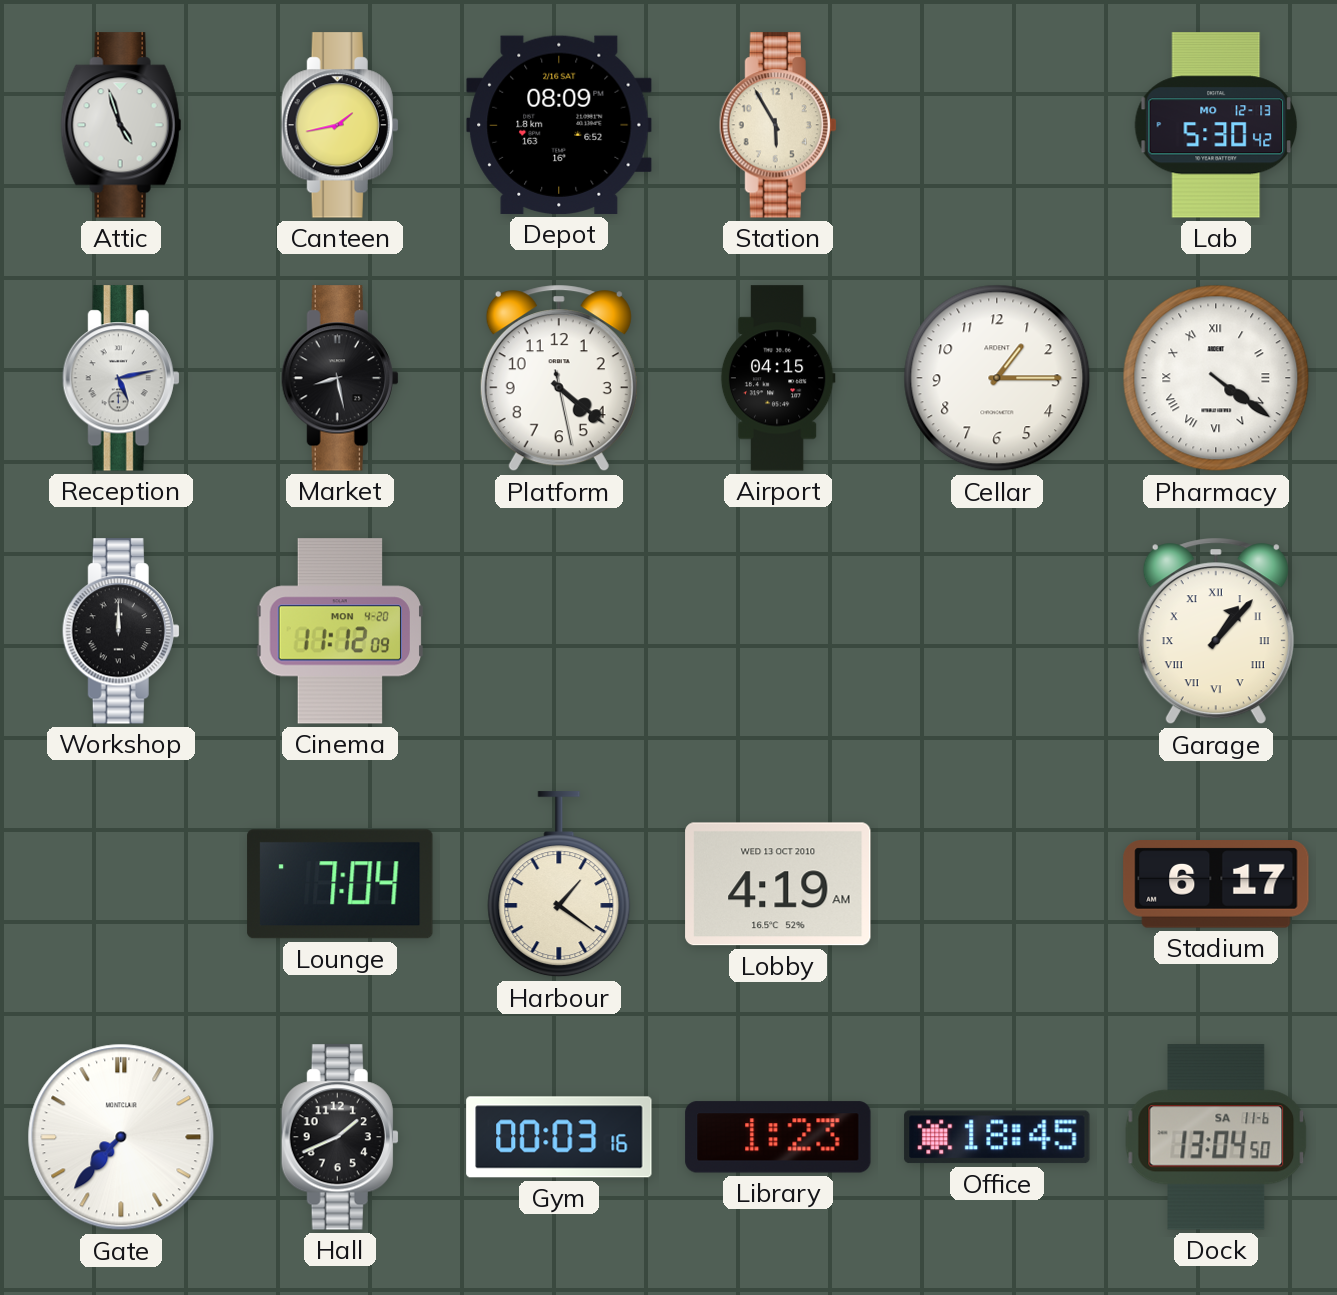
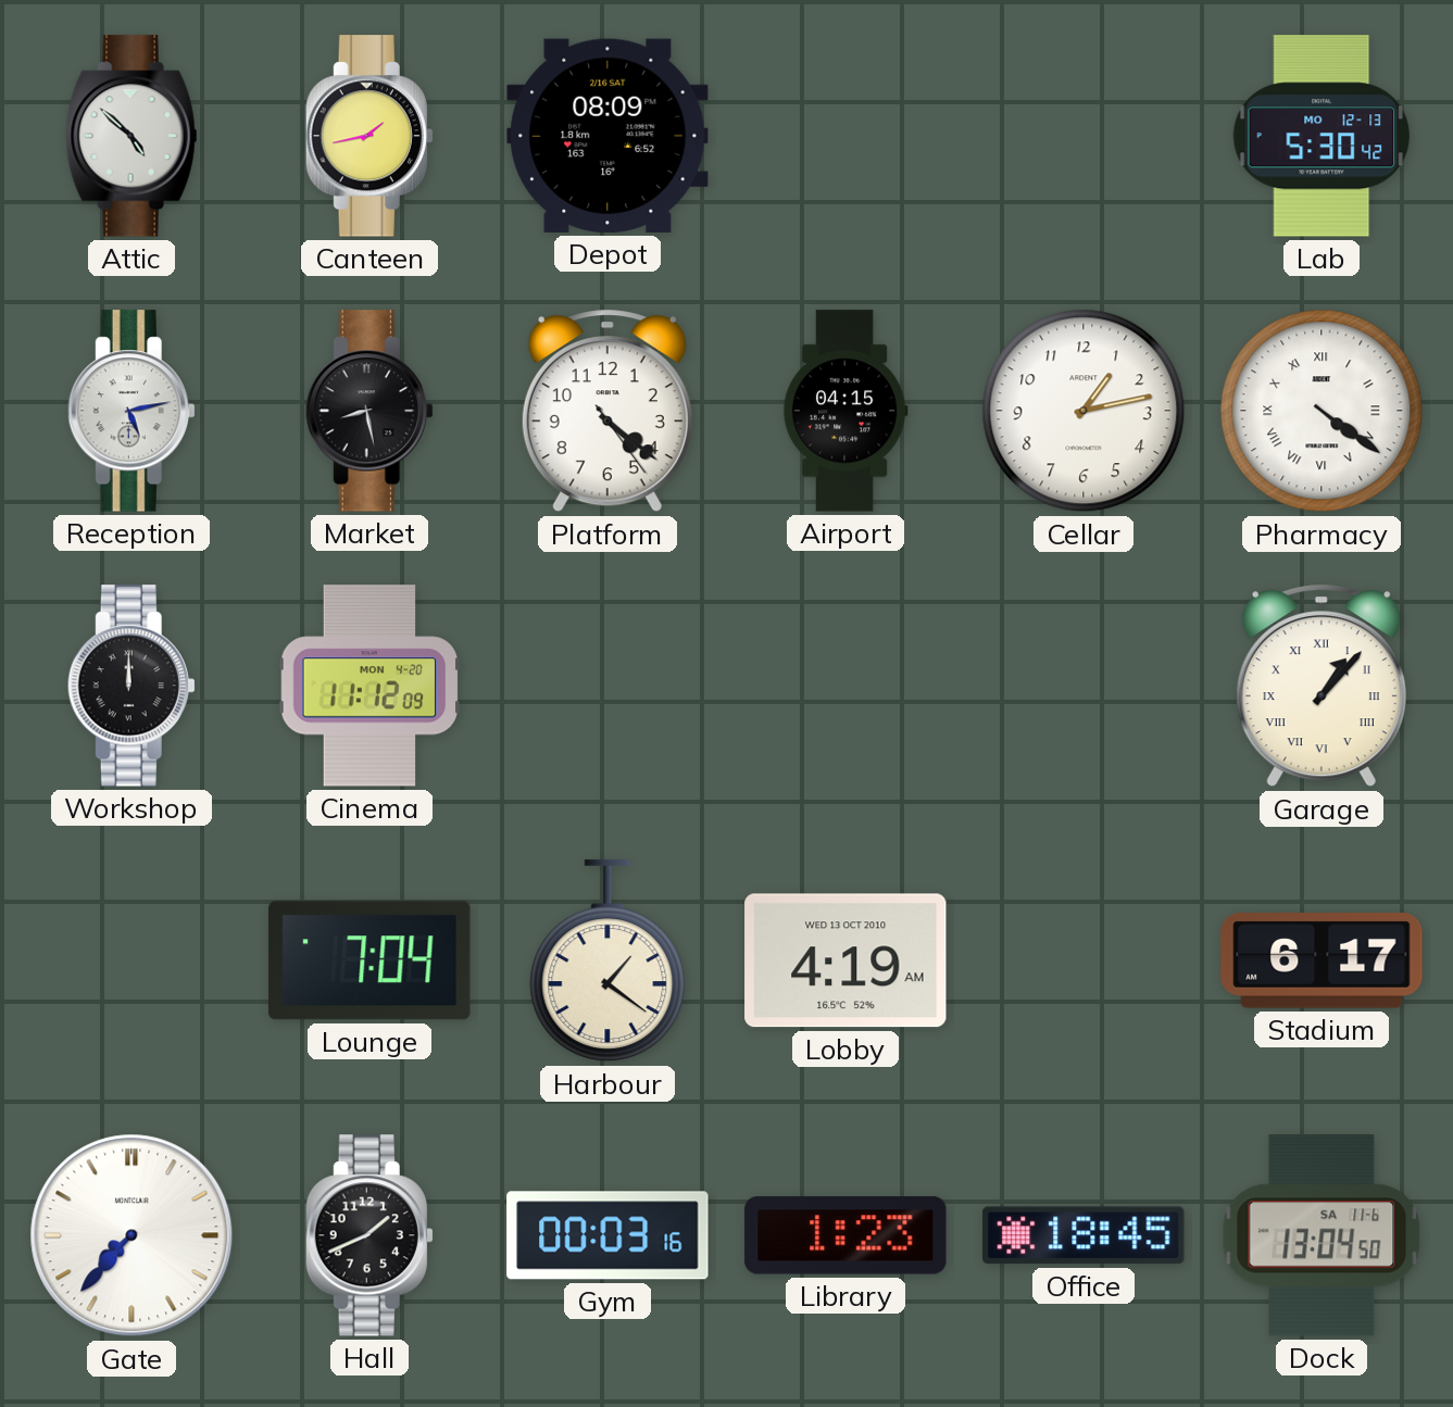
Attic: 4:57 -> 4:52
Station: 5:55 -> none
Platform: 4:21:28 -> 4:21:24
Cellar: 1:15 -> 1:13
